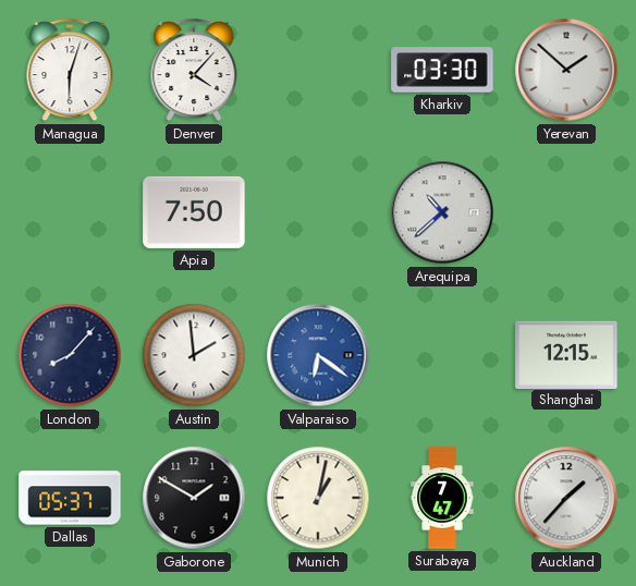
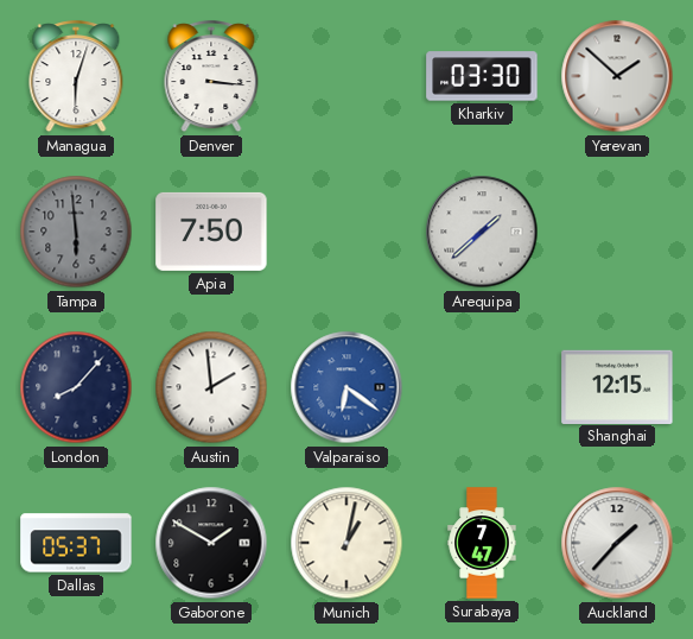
Denver: 4:07 -> 3:16
Tampa: none -> 5:59
Arequipa: 10:38 -> 1:38
